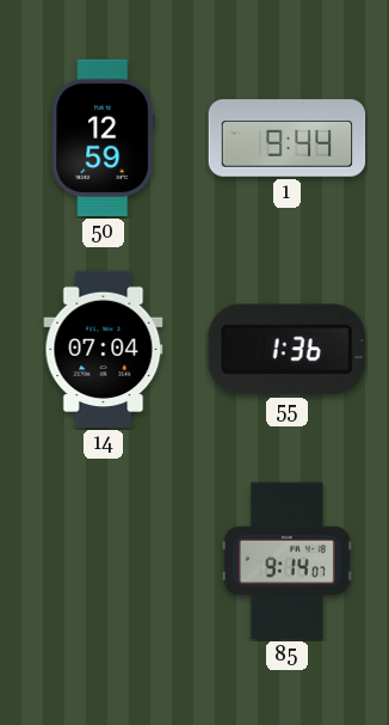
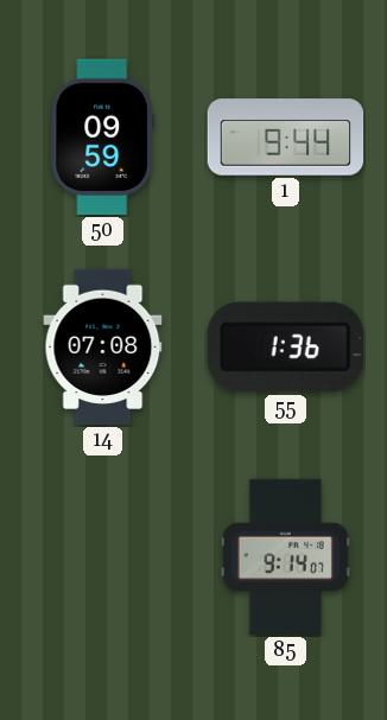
50: 12:59 -> 09:59
14: 07:04 -> 07:08
